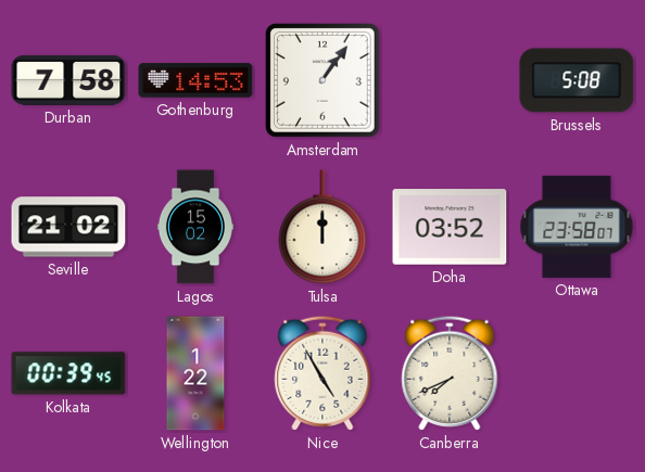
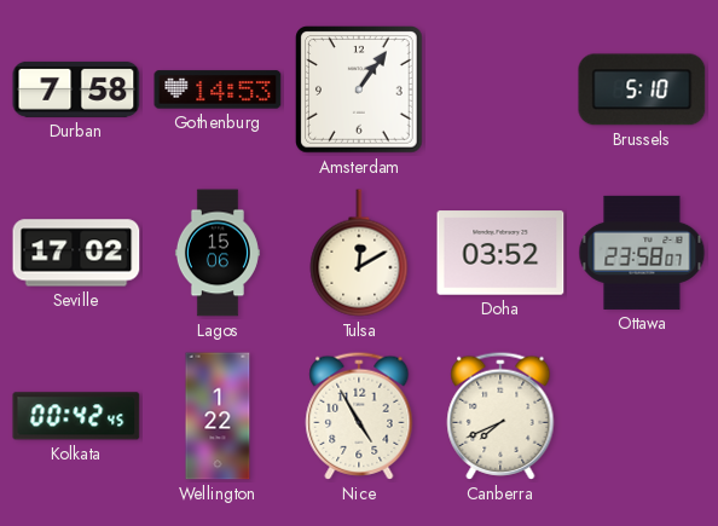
Brussels: 5:08 -> 5:10
Seville: 21:02 -> 17:02
Lagos: 15:02 -> 15:06
Tulsa: 12:00 -> 12:10
Kolkata: 00:39 -> 00:42
